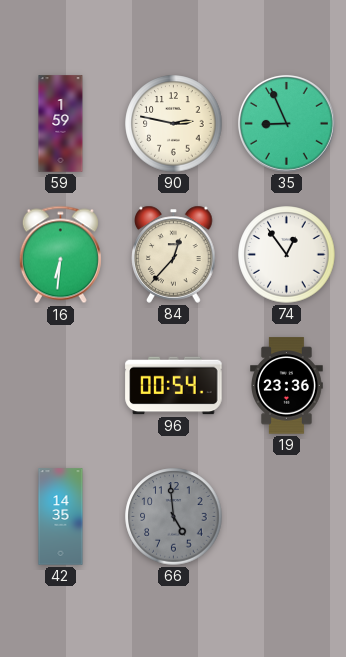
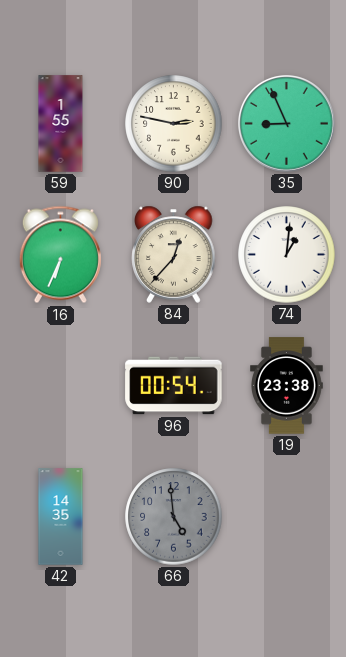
59: 1:59 -> 1:55
16: 6:31 -> 6:34
74: 12:54 -> 1:01
19: 23:36 -> 23:38
